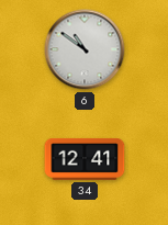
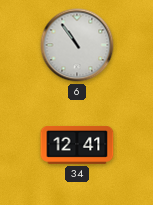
6: 10:51 -> 10:54
